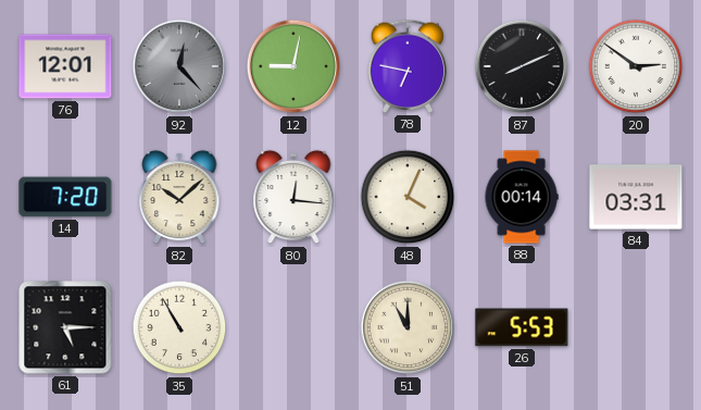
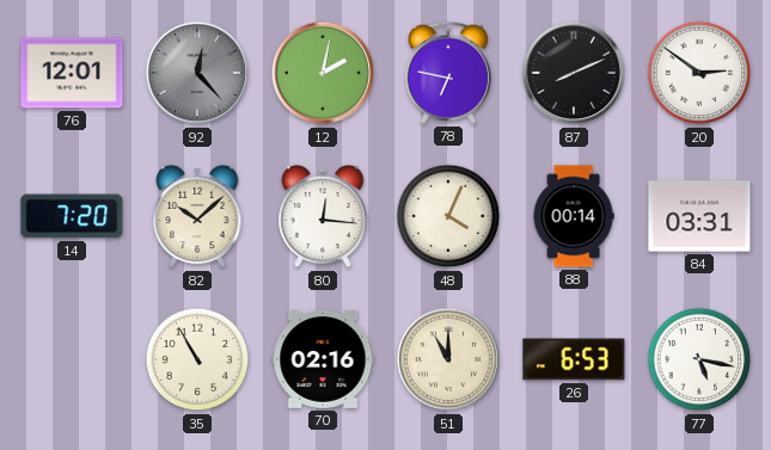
12: 9:02 -> 2:02
61: 5:15 -> none
70: none -> 02:16
26: 5:53 -> 6:53
77: none -> 5:17
